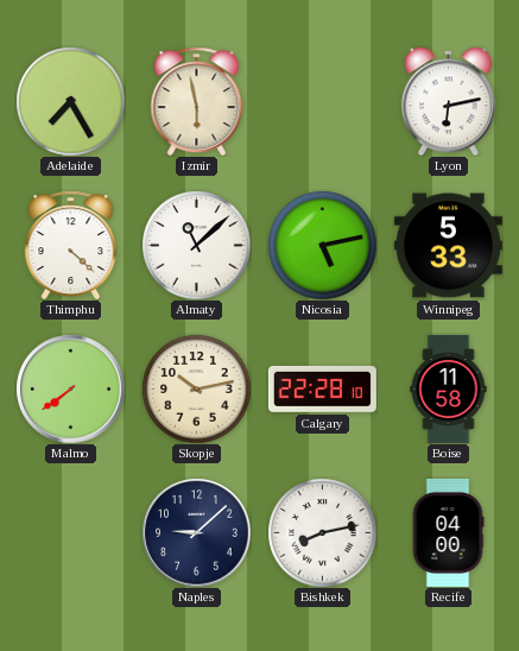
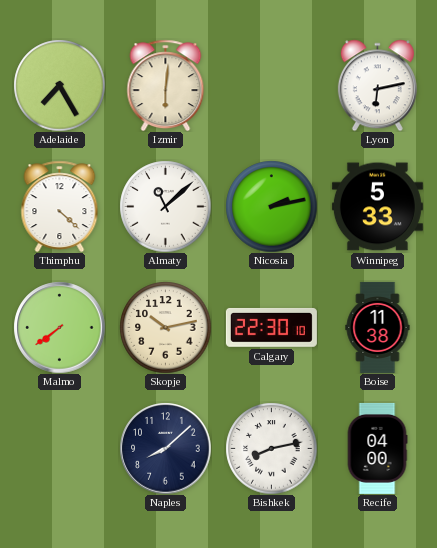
Izmir: 5:58 -> 6:01
Nicosia: 5:13 -> 2:13
Calgary: 22:28 -> 22:30
Boise: 11:58 -> 11:38
Naples: 9:08 -> 8:08
